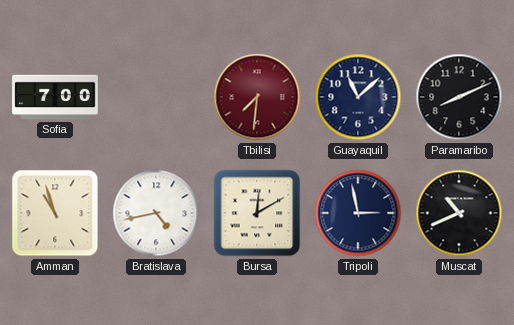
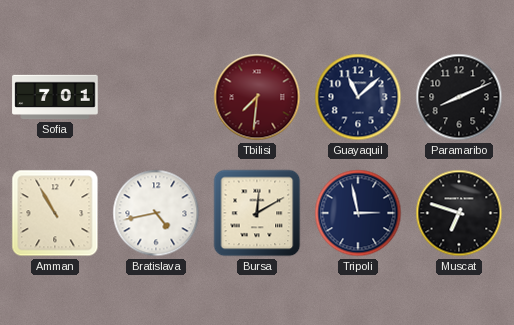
Sofia: 7:00 -> 7:01
Amman: 10:57 -> 10:55
Muscat: 10:41 -> 6:48
